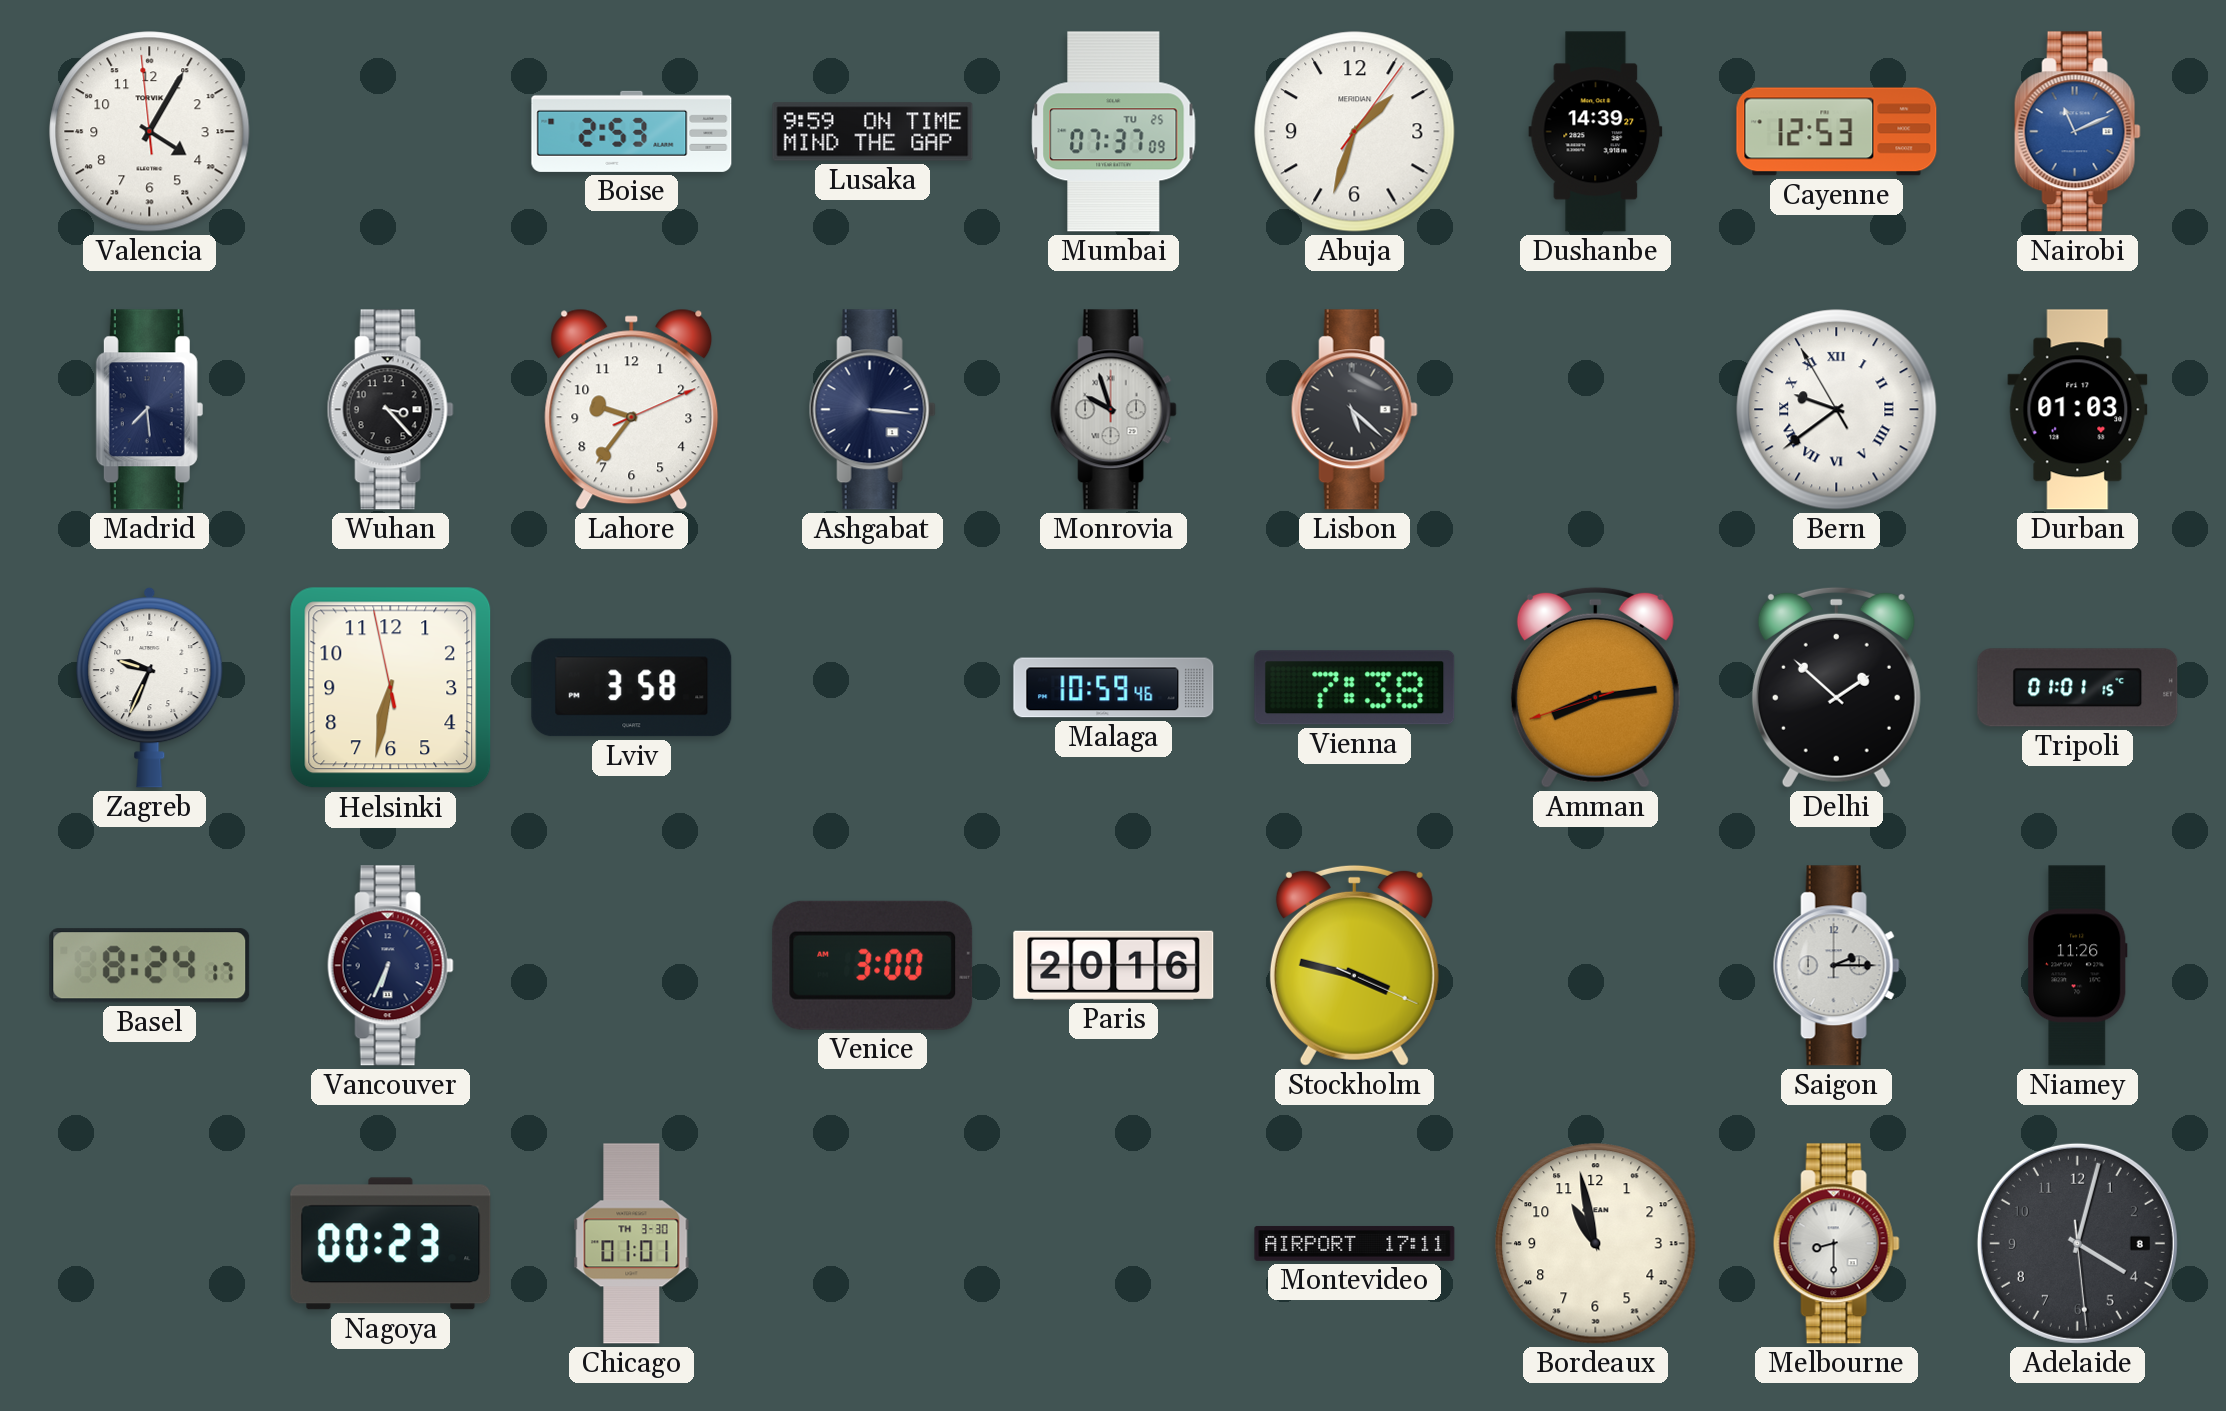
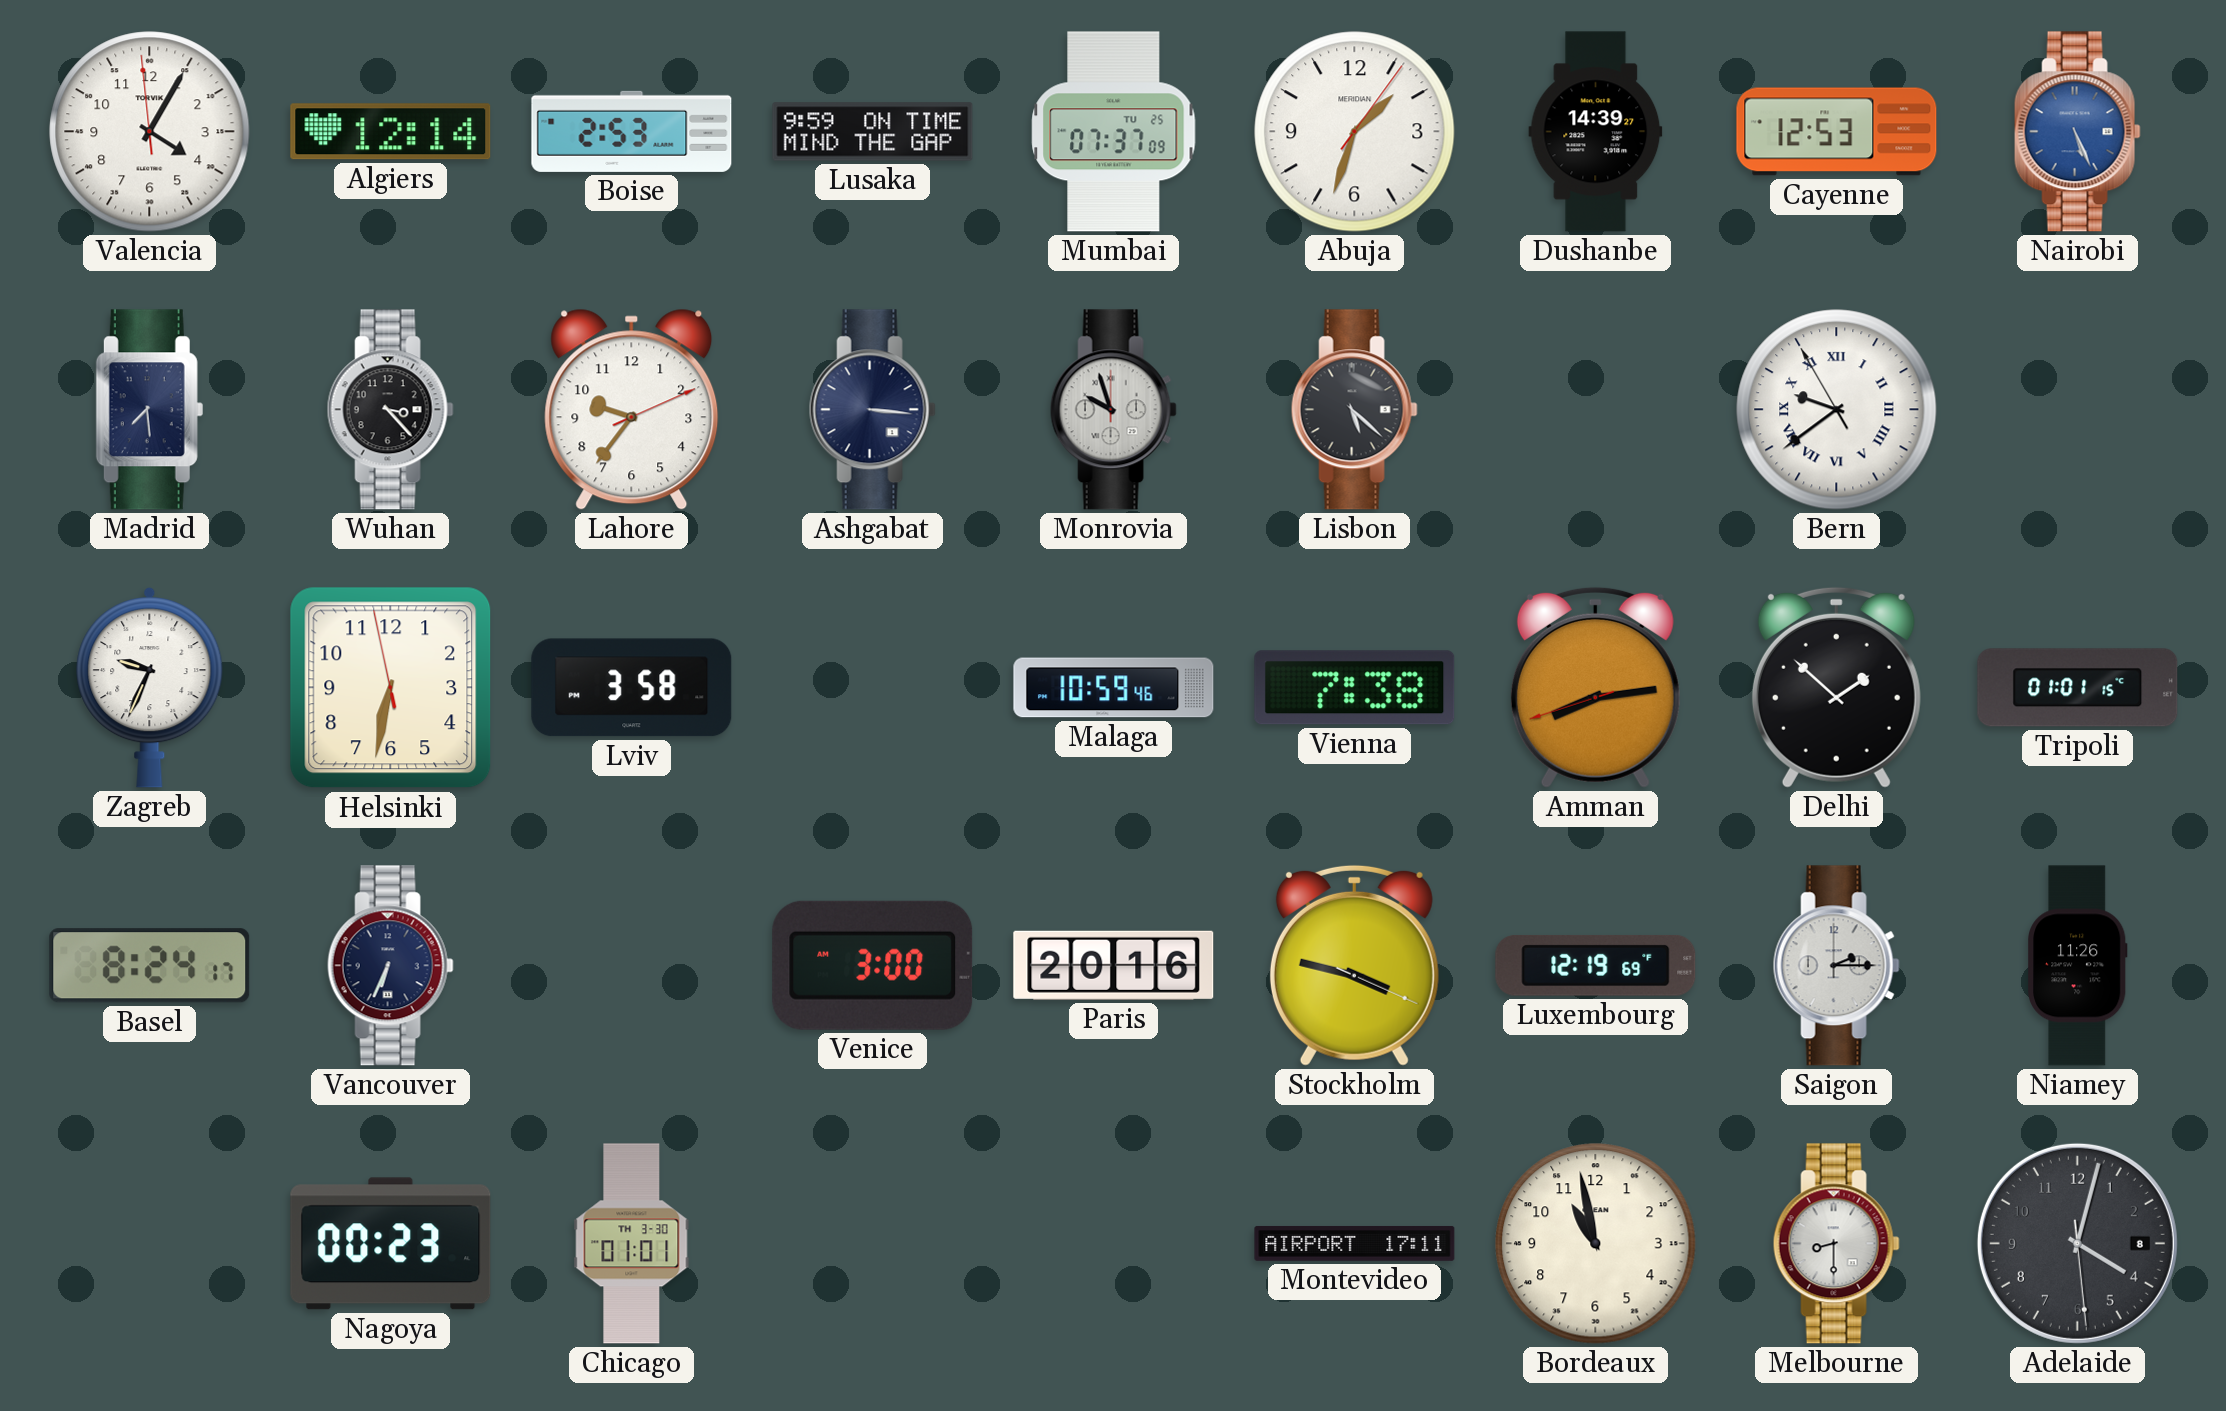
Algiers: none -> 12:14
Nairobi: 11:11 -> 5:26
Durban: 01:03 -> none
Luxembourg: none -> 12:19
